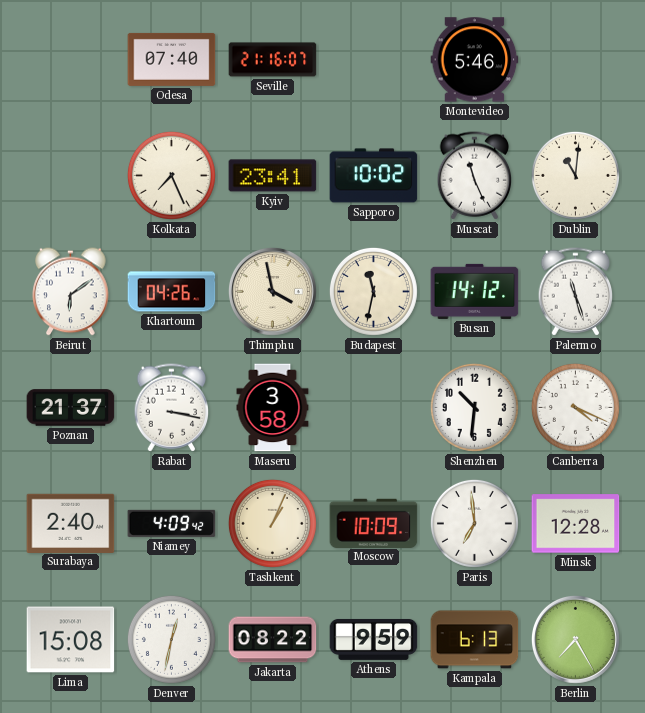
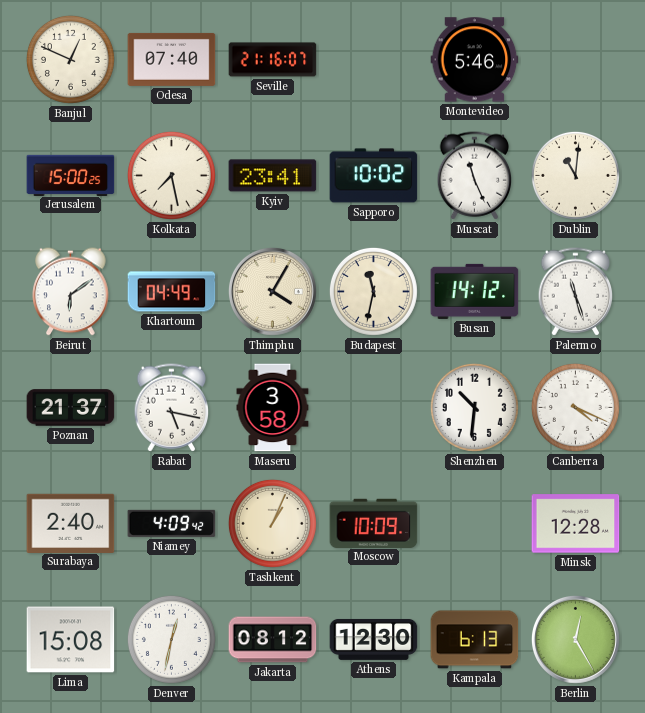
Banjul: none -> 12:49
Jerusalem: none -> 15:00
Kolkata: 7:26 -> 7:28
Khartoum: 04:26 -> 04:49
Thimphu: 3:58 -> 4:05
Rabat: 3:17 -> 5:17
Paris: 6:59 -> none
Jakarta: 08:22 -> 08:12
Athens: 9:59 -> 12:30
Berlin: 7:25 -> 12:25
